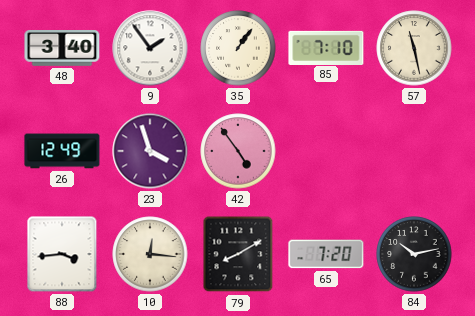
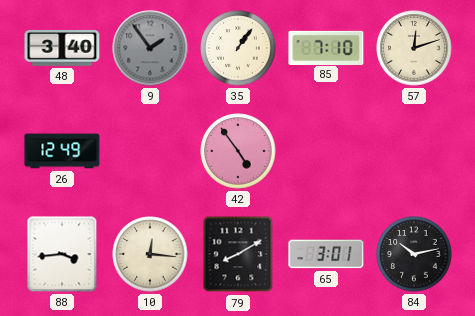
9 dial: white -> grey
57: 11:28 -> 12:12
23: 3:57 -> none
65: 7:20 -> 3:01
